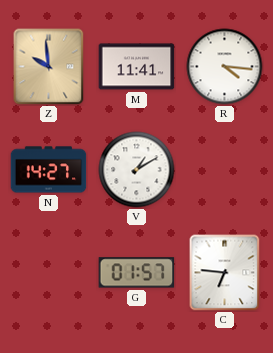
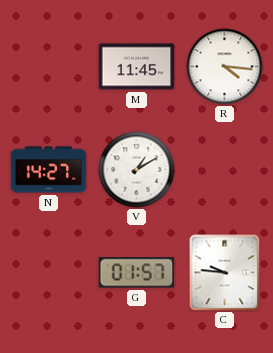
Z: 9:59 -> none
M: 11:41 -> 11:45
C: 6:46 -> 9:46
